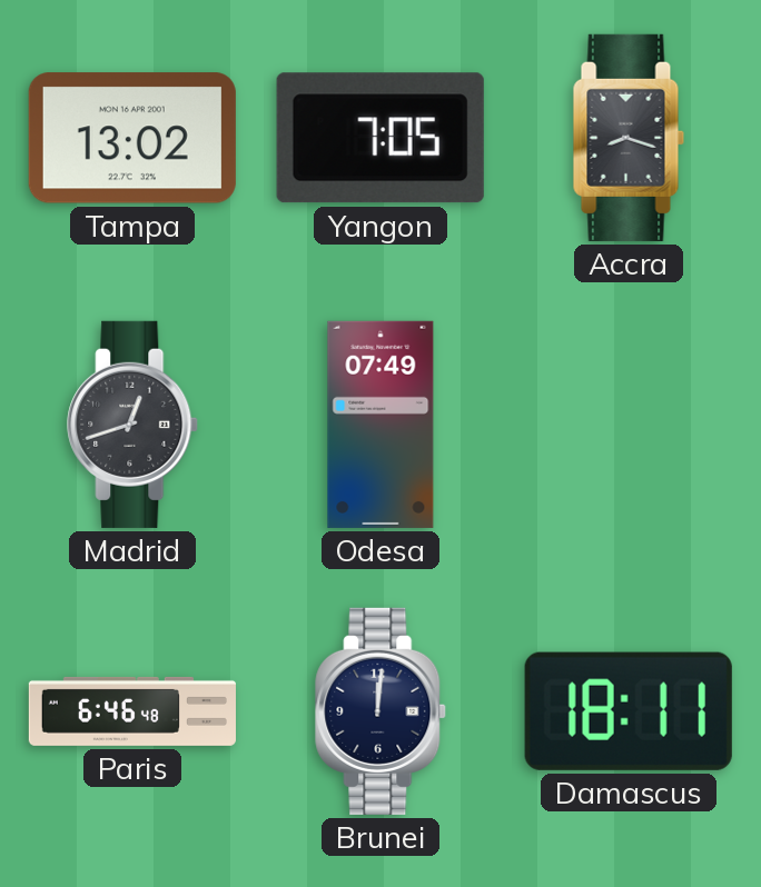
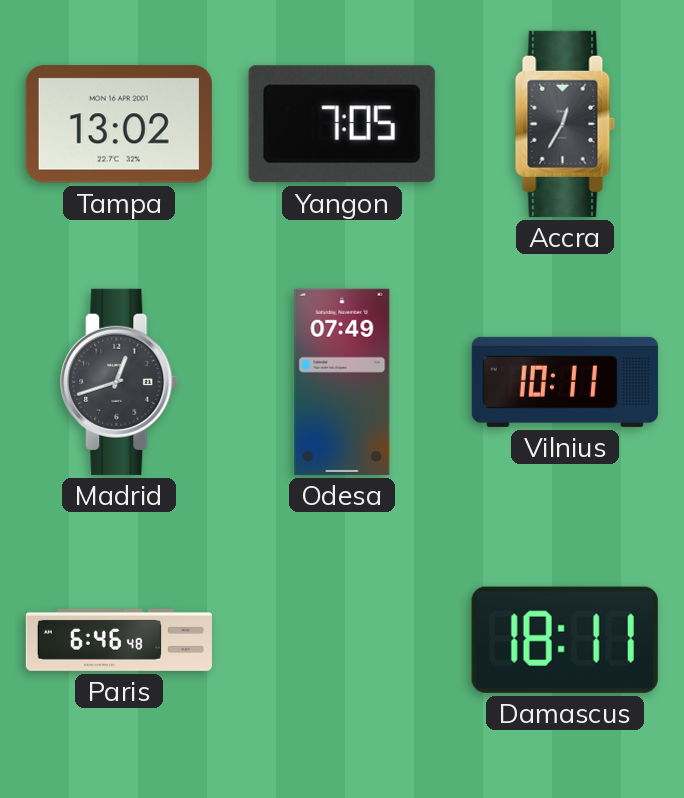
Accra: 8:18 -> 12:35
Vilnius: none -> 10:11
Brunei: 12:01 -> none
